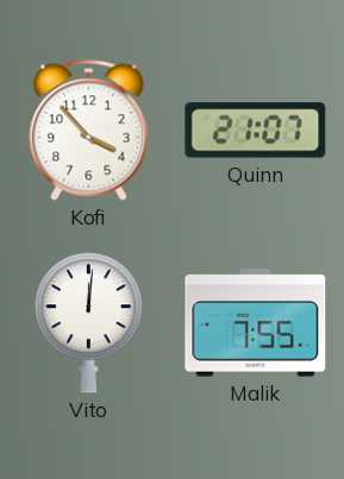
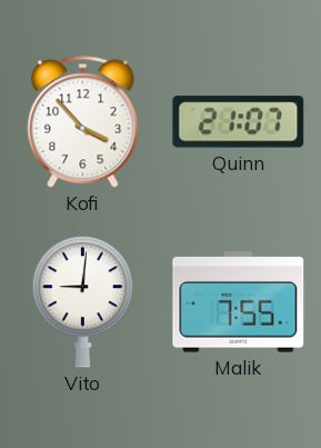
Vito: 12:01 -> 9:01
